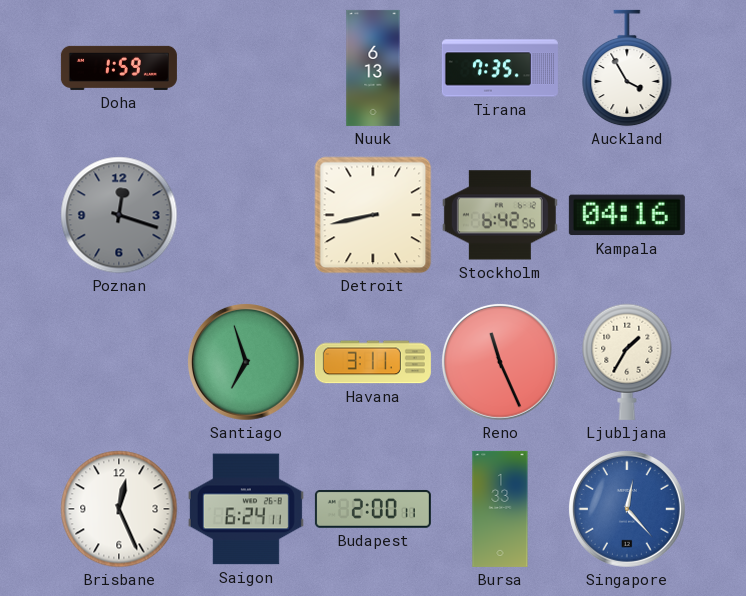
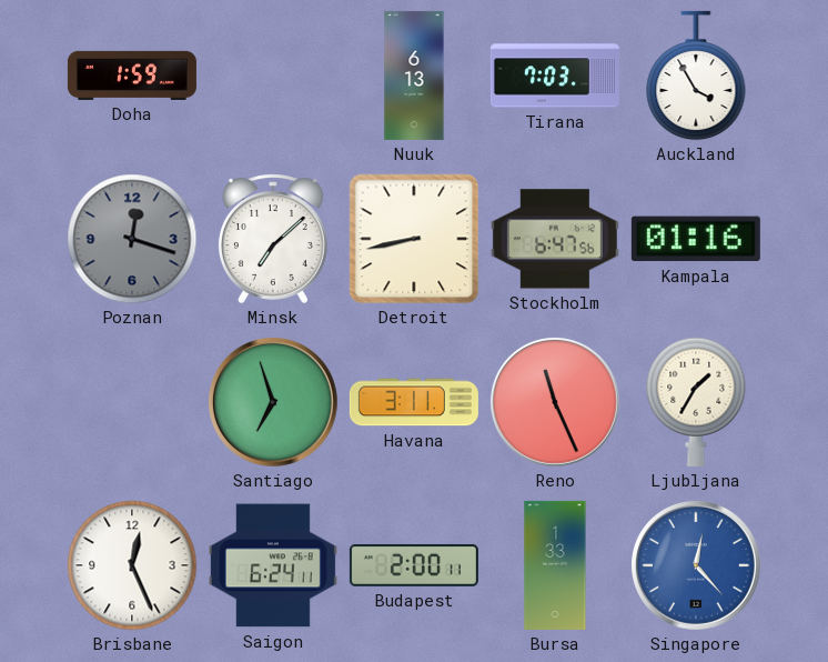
Tirana: 7:35 -> 7:03
Minsk: none -> 7:08
Stockholm: 6:42 -> 6:47
Kampala: 04:16 -> 01:16
